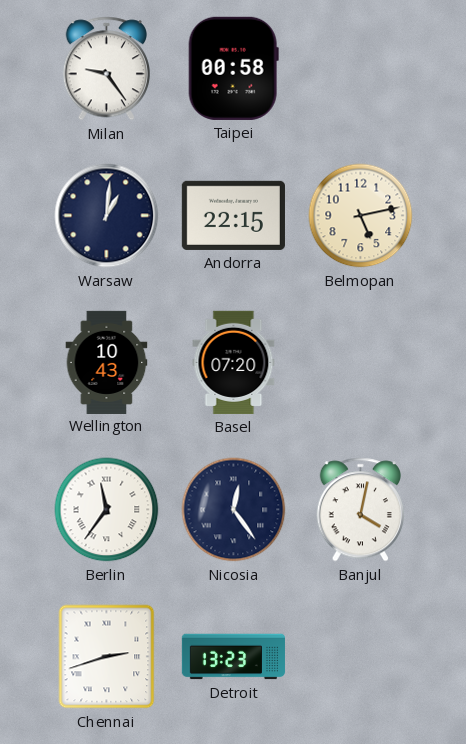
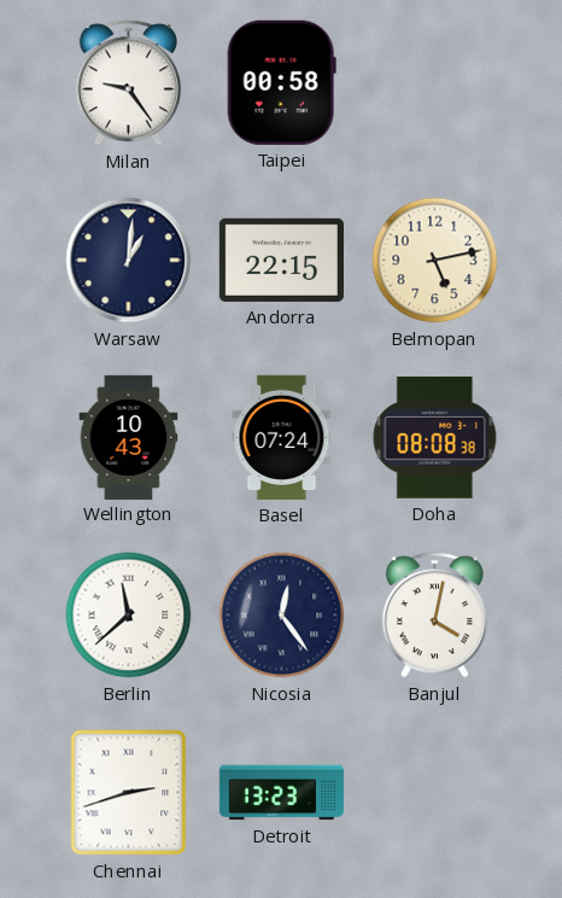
Basel: 07:20 -> 07:24
Doha: none -> 08:08
Berlin: 11:36 -> 11:38
